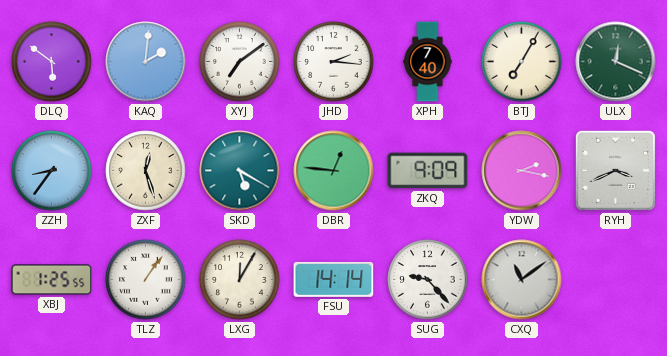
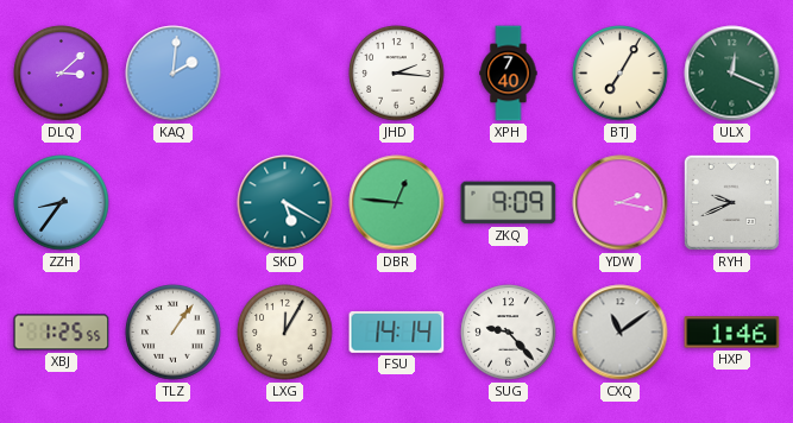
DLQ: 5:51 -> 3:08
XYJ: 7:09 -> none
ZXF: 12:27 -> none
RYH: 3:41 -> 9:41
HXP: none -> 1:46
